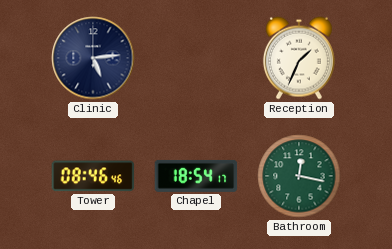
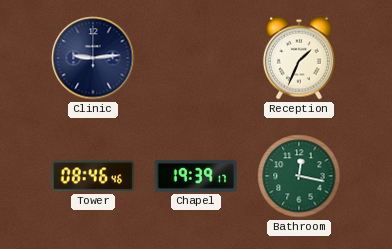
Clinic: 5:14 -> 9:14
Chapel: 18:54 -> 19:39
